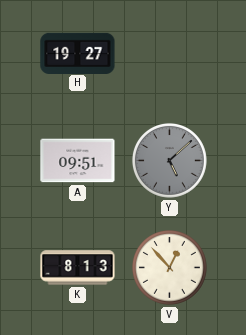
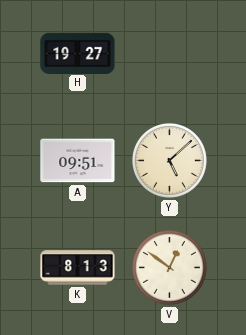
Y dial: grey -> cream
V: 12:53 -> 12:51
